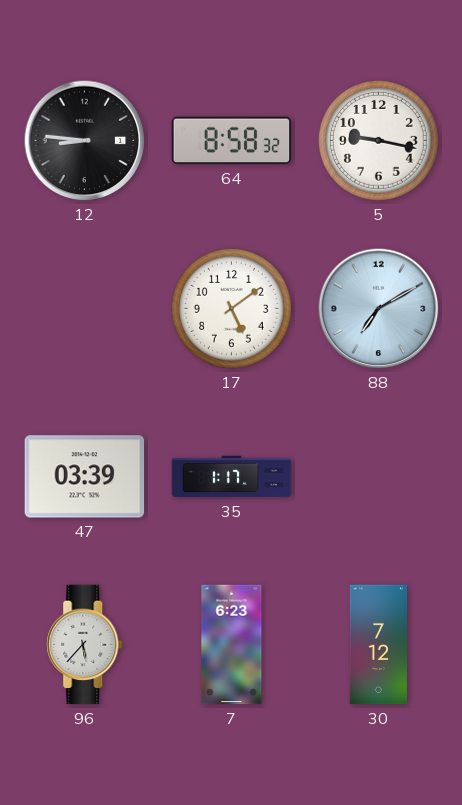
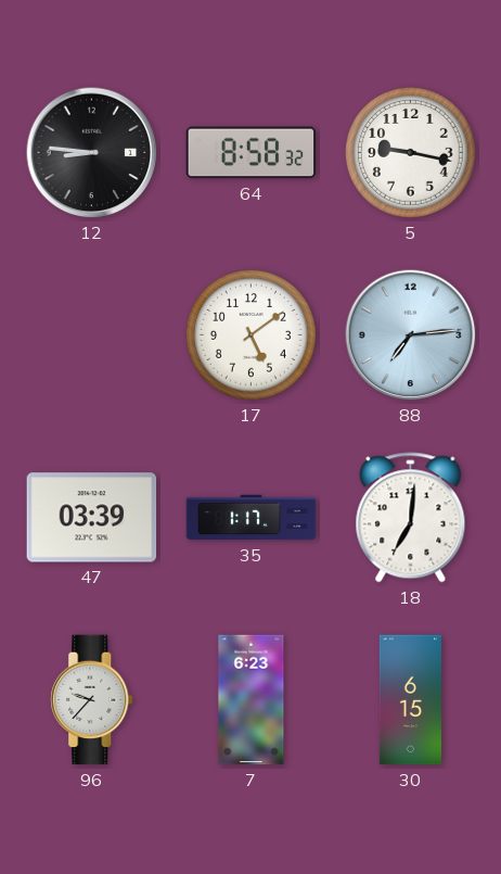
88: 7:10 -> 7:14
18: none -> 7:01
96: 5:37 -> 9:37
30: 7:12 -> 6:15
